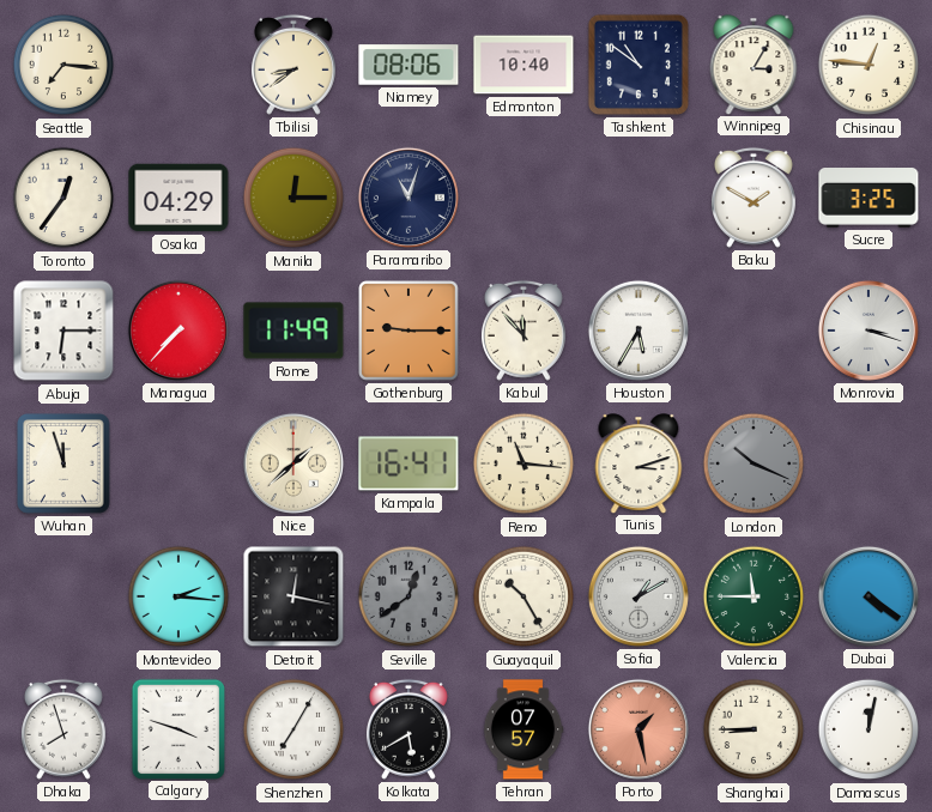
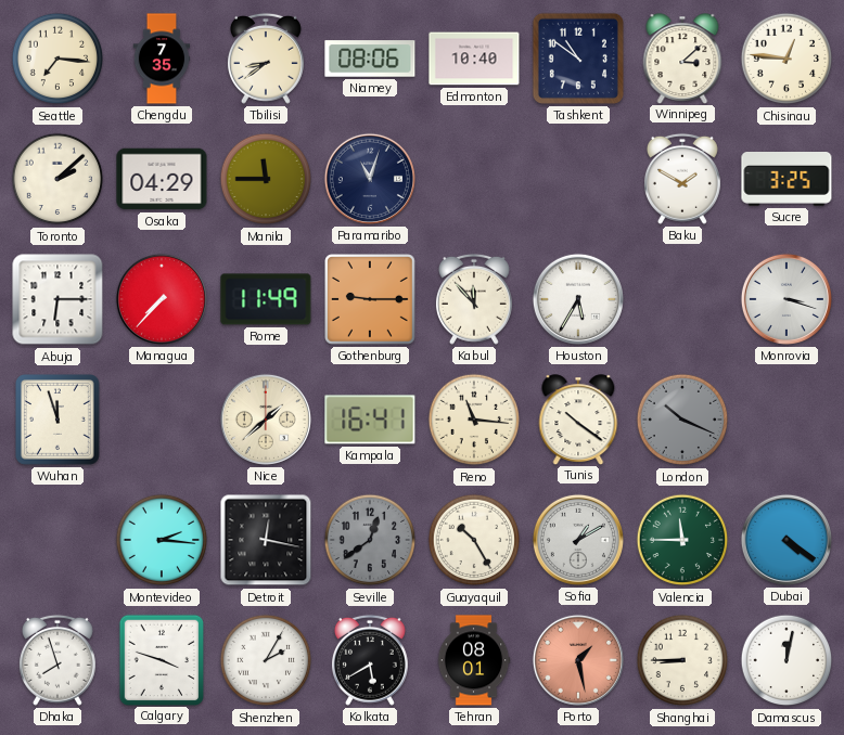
Chengdu: none -> 7:35
Winnipeg: 3:05 -> 3:08
Toronto: 12:36 -> 2:08
Manila: 12:15 -> 11:45
Tunis: 3:12 -> 10:21
Shenzhen: 7:05 -> 2:05
Tehran: 07:57 -> 08:01
